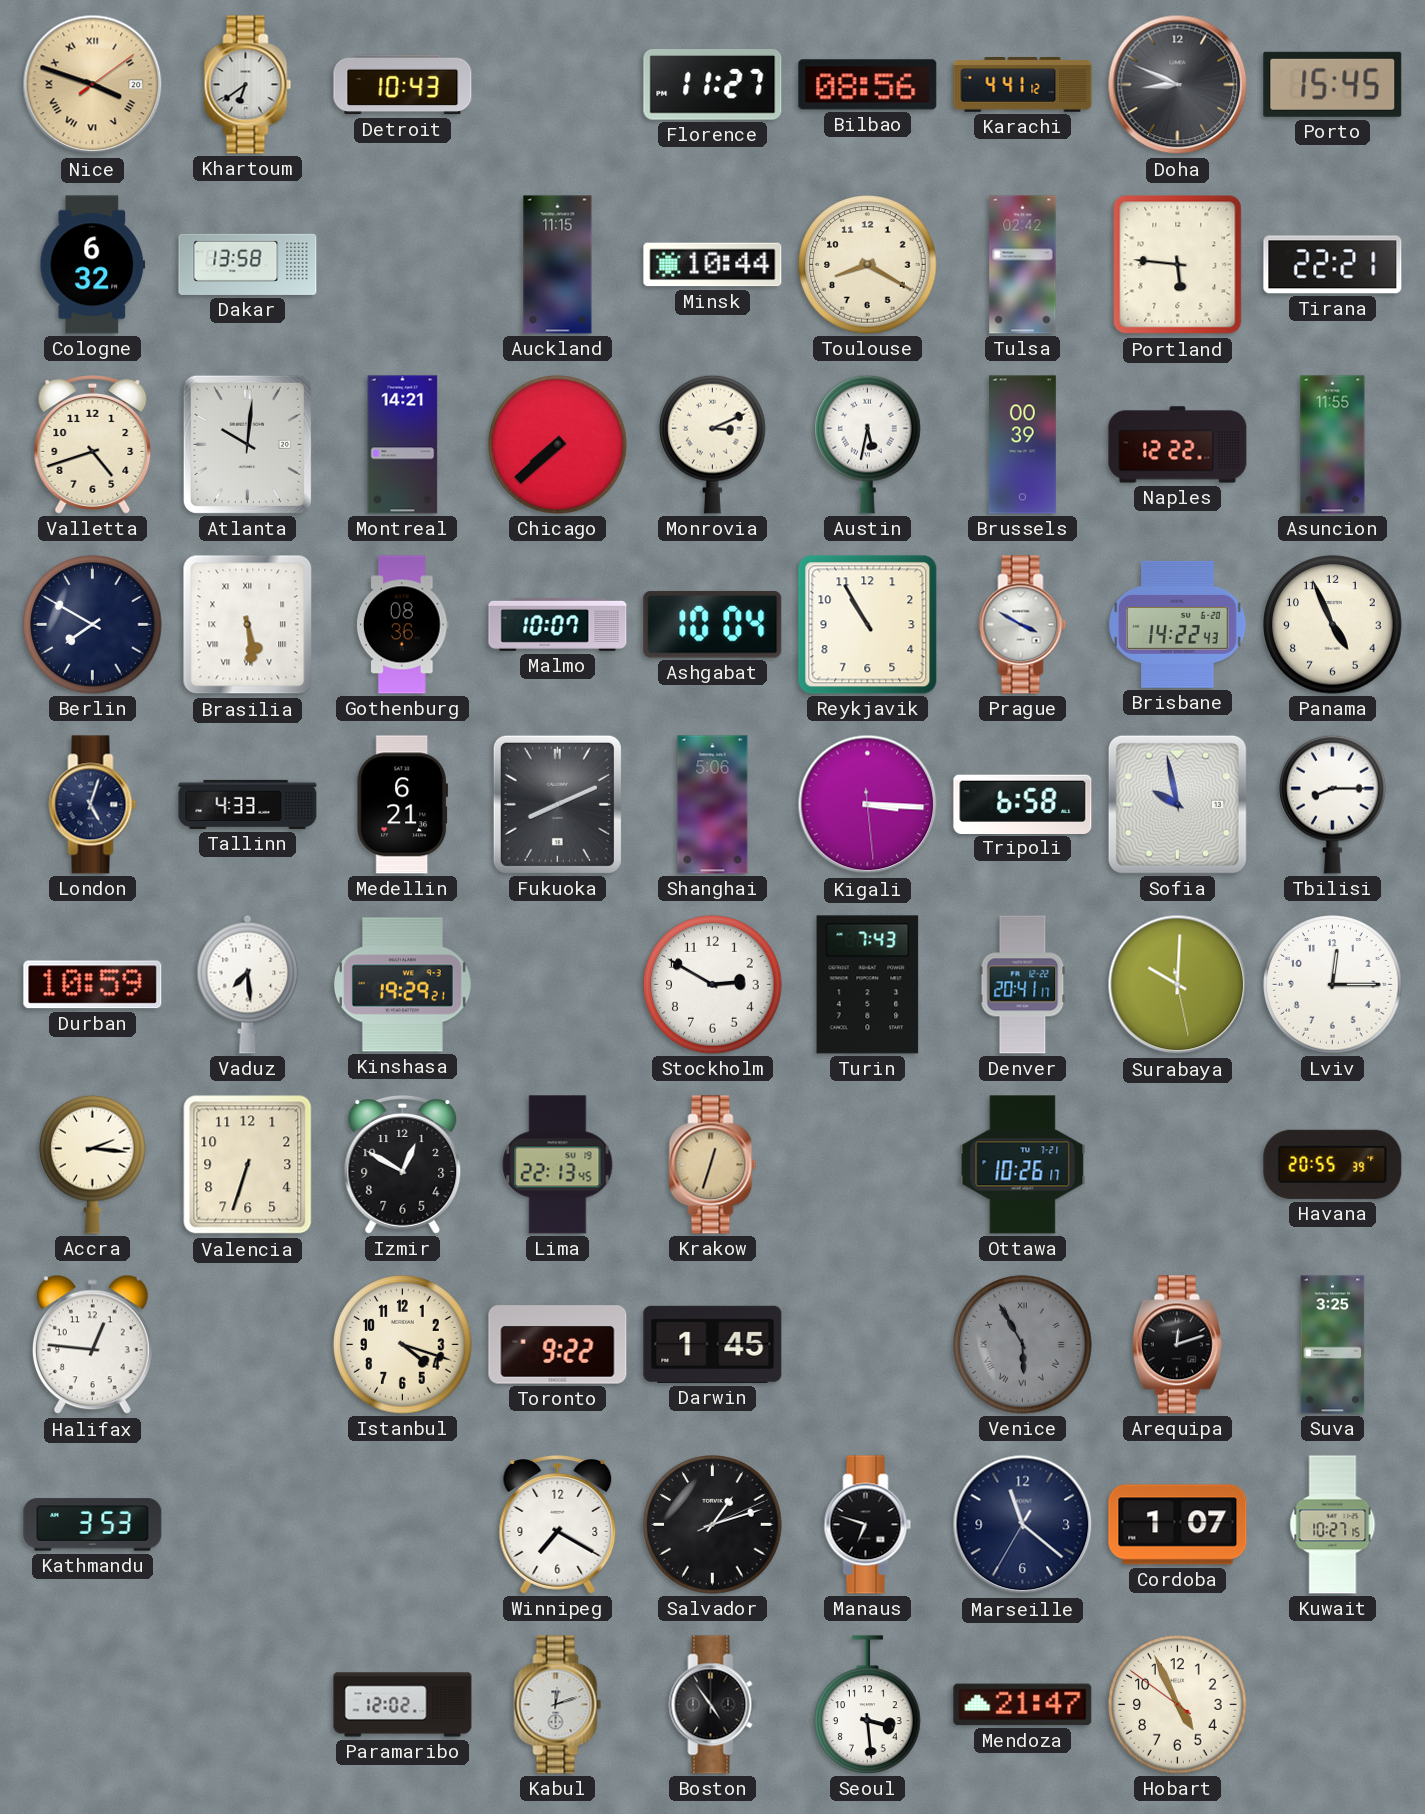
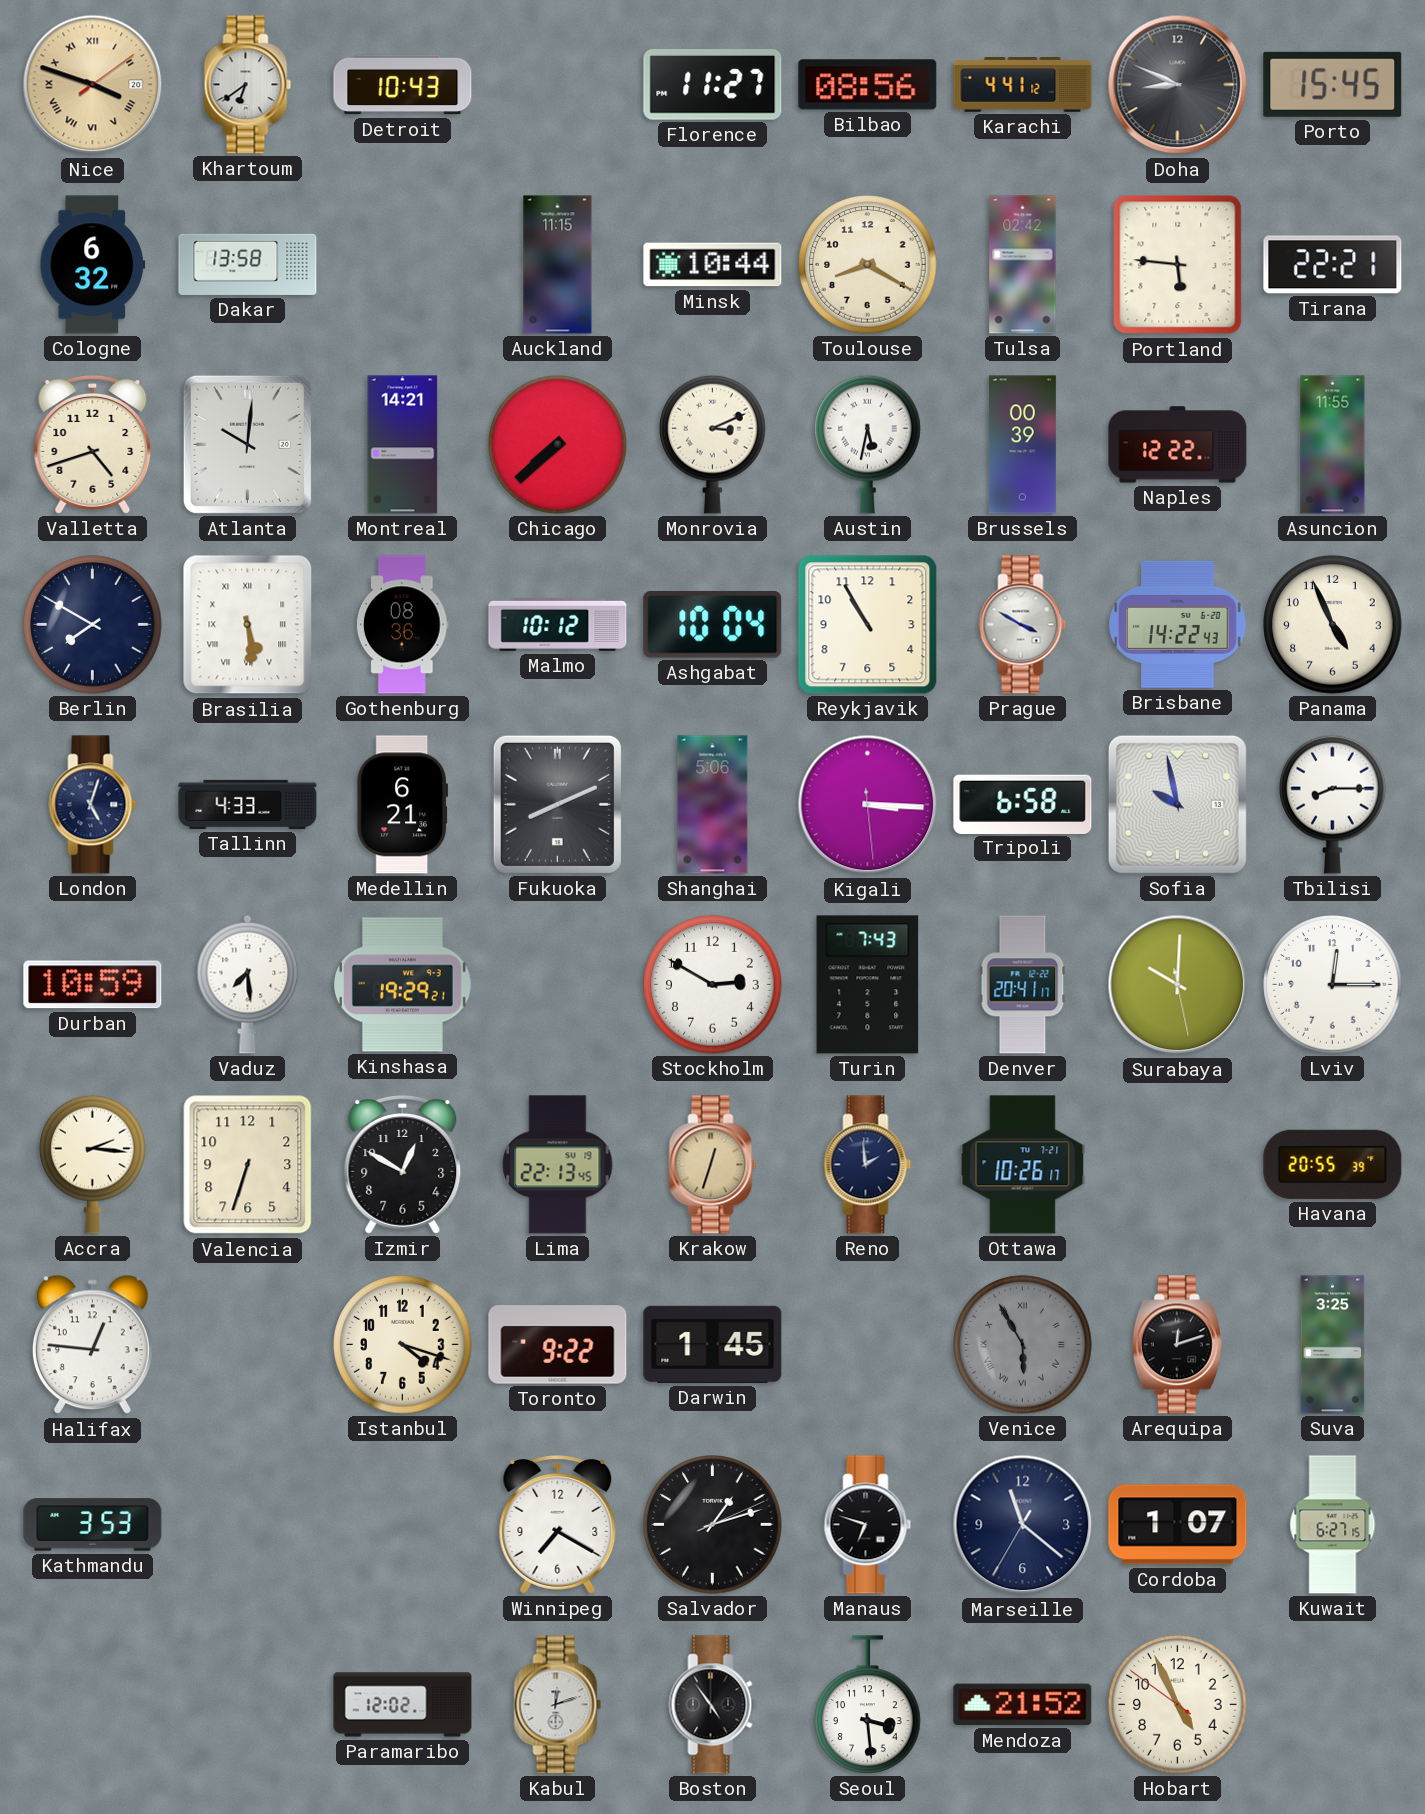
Malmo: 10:07 -> 10:12
Reno: none -> 1:59
Kuwait: 10:27 -> 6:27
Mendoza: 21:47 -> 21:52
